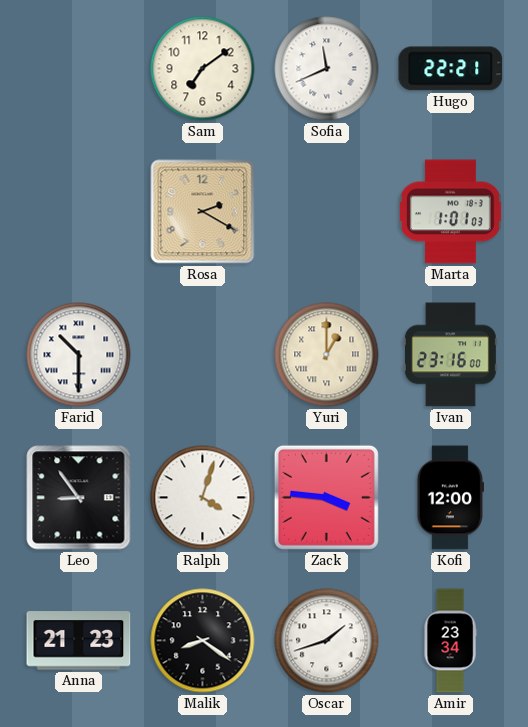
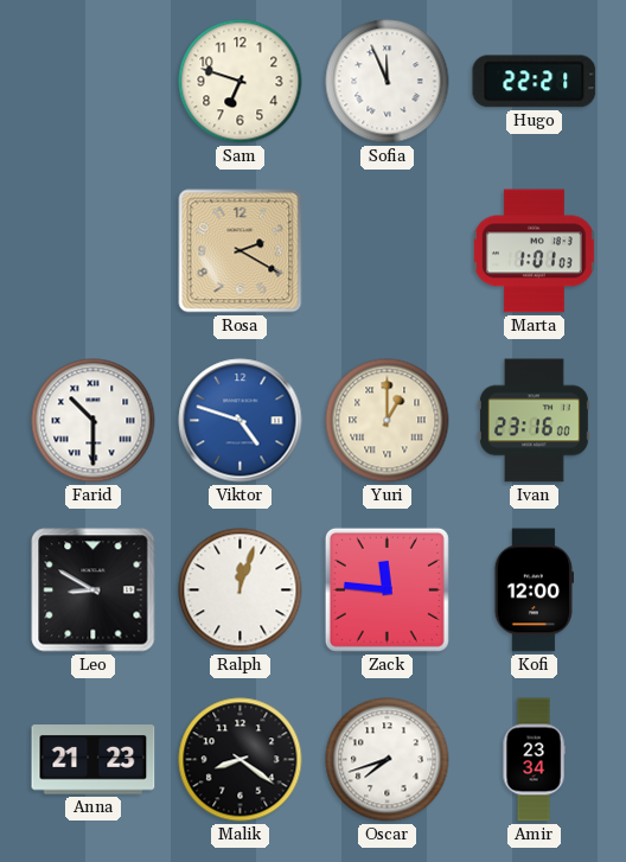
Sam: 7:09 -> 6:48
Sofia: 11:41 -> 11:56
Viktor: none -> 4:48
Leo: 8:54 -> 8:50
Ralph: 4:03 -> 12:03
Zack: 3:46 -> 11:46
Oscar: 1:42 -> 7:42
